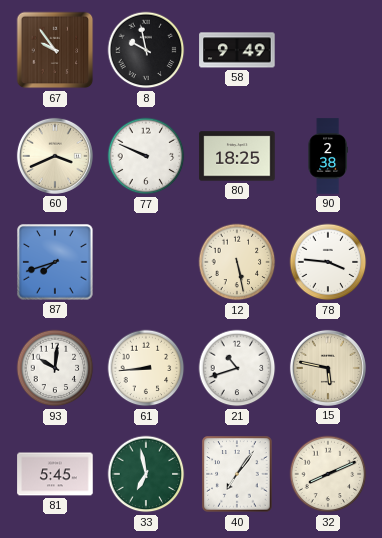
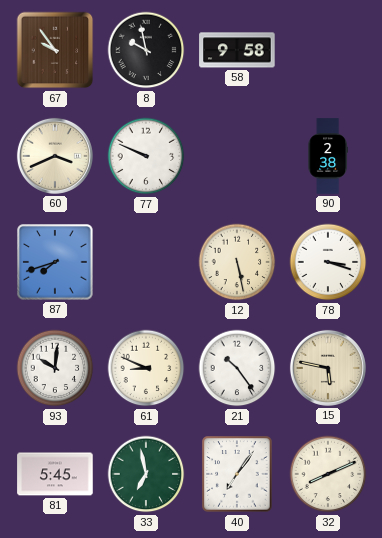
58: 9:49 -> 9:58
80: 18:25 -> none
78: 3:46 -> 3:18
61: 8:44 -> 8:49
21: 10:42 -> 10:24
